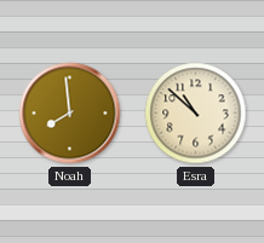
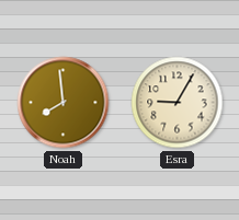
Esra: 10:52 -> 9:05
